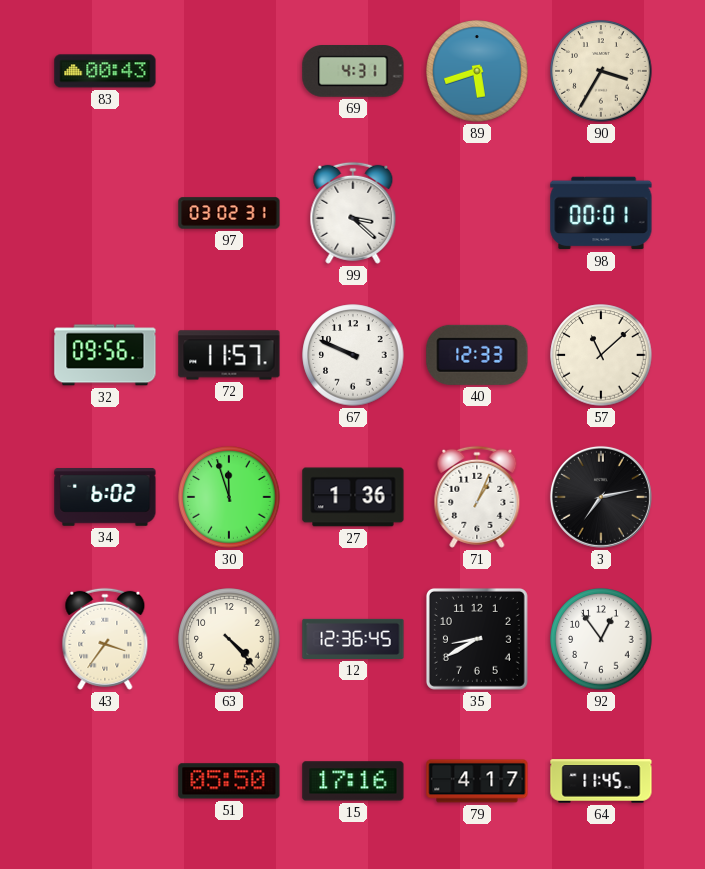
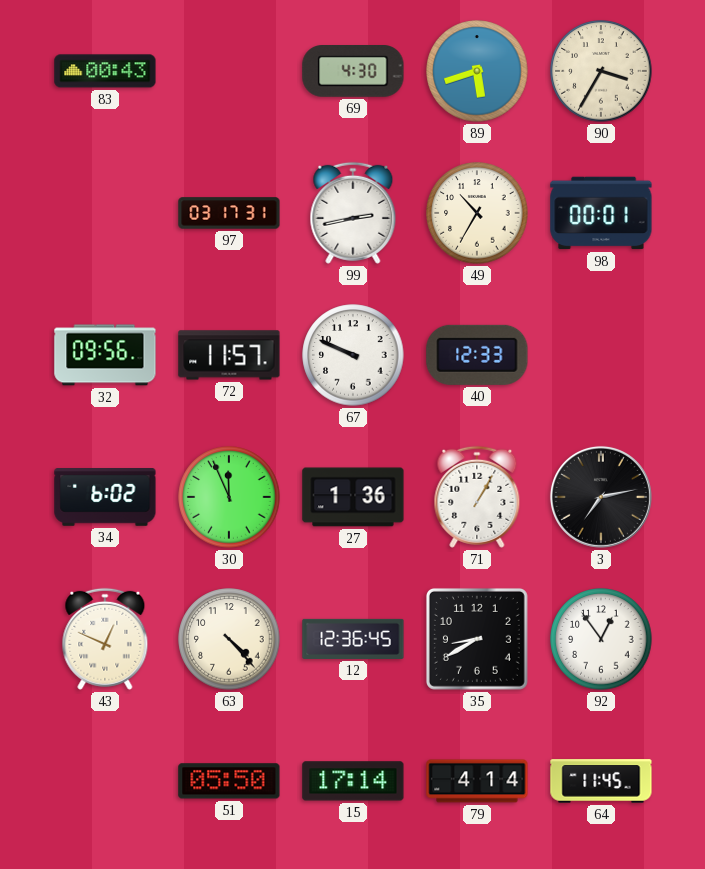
69: 4:31 -> 4:30
97: 03:02 -> 03:17
99: 3:22 -> 2:43
49: none -> 10:35
57: 11:08 -> none
30: 11:57 -> 11:56
71: 1:04 -> 1:05
43: 3:36 -> 12:49
15: 17:16 -> 17:14
79: 4:17 -> 4:14
